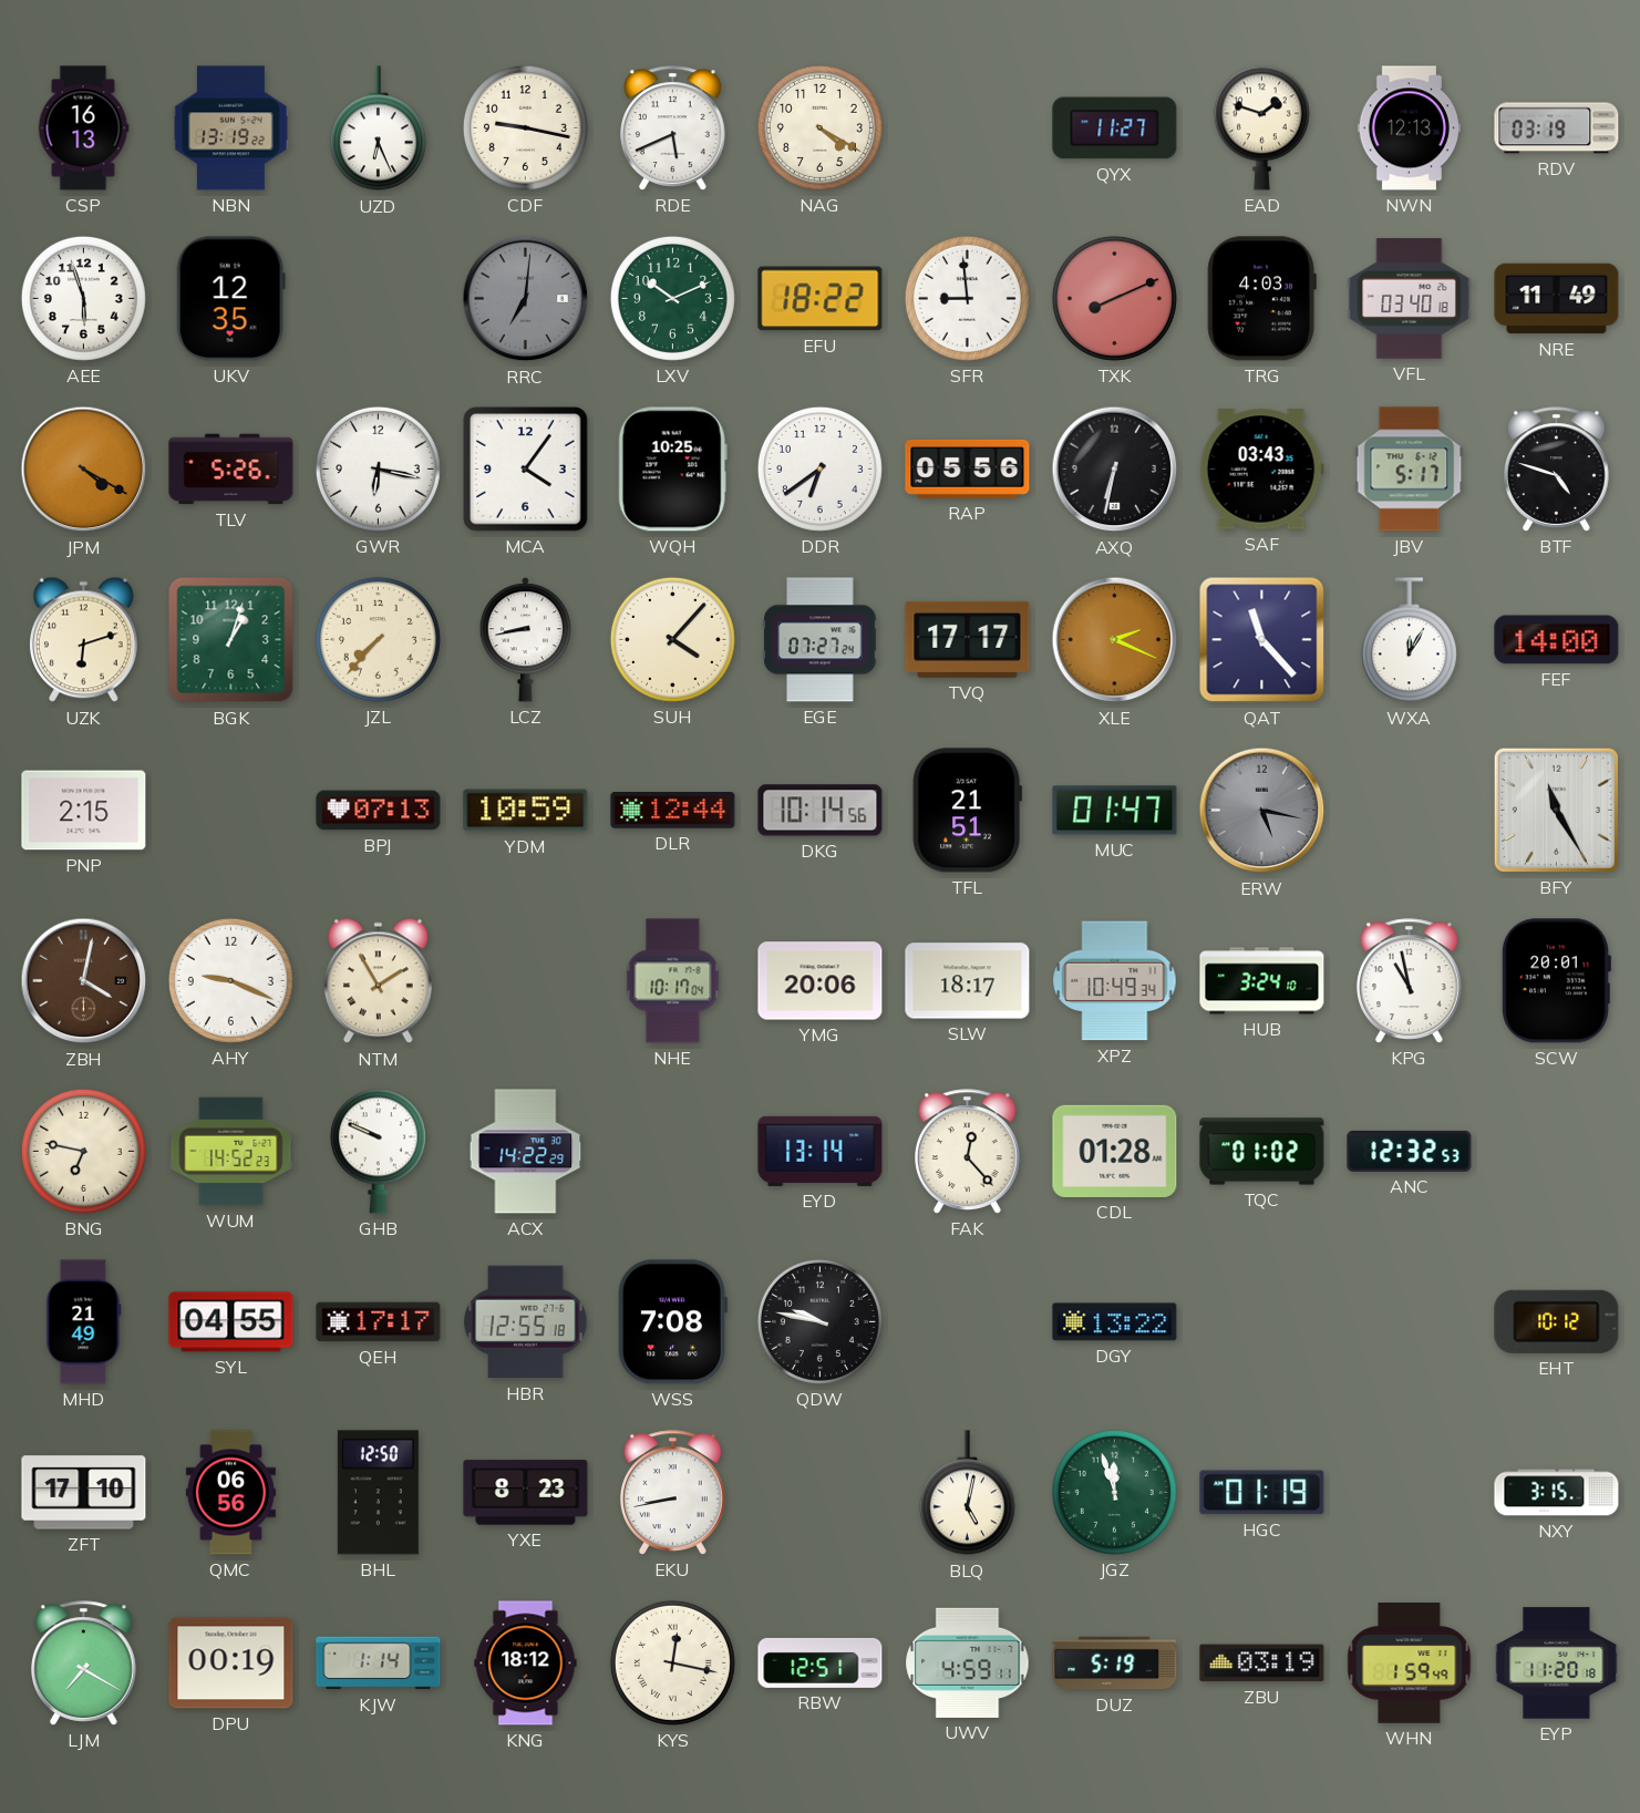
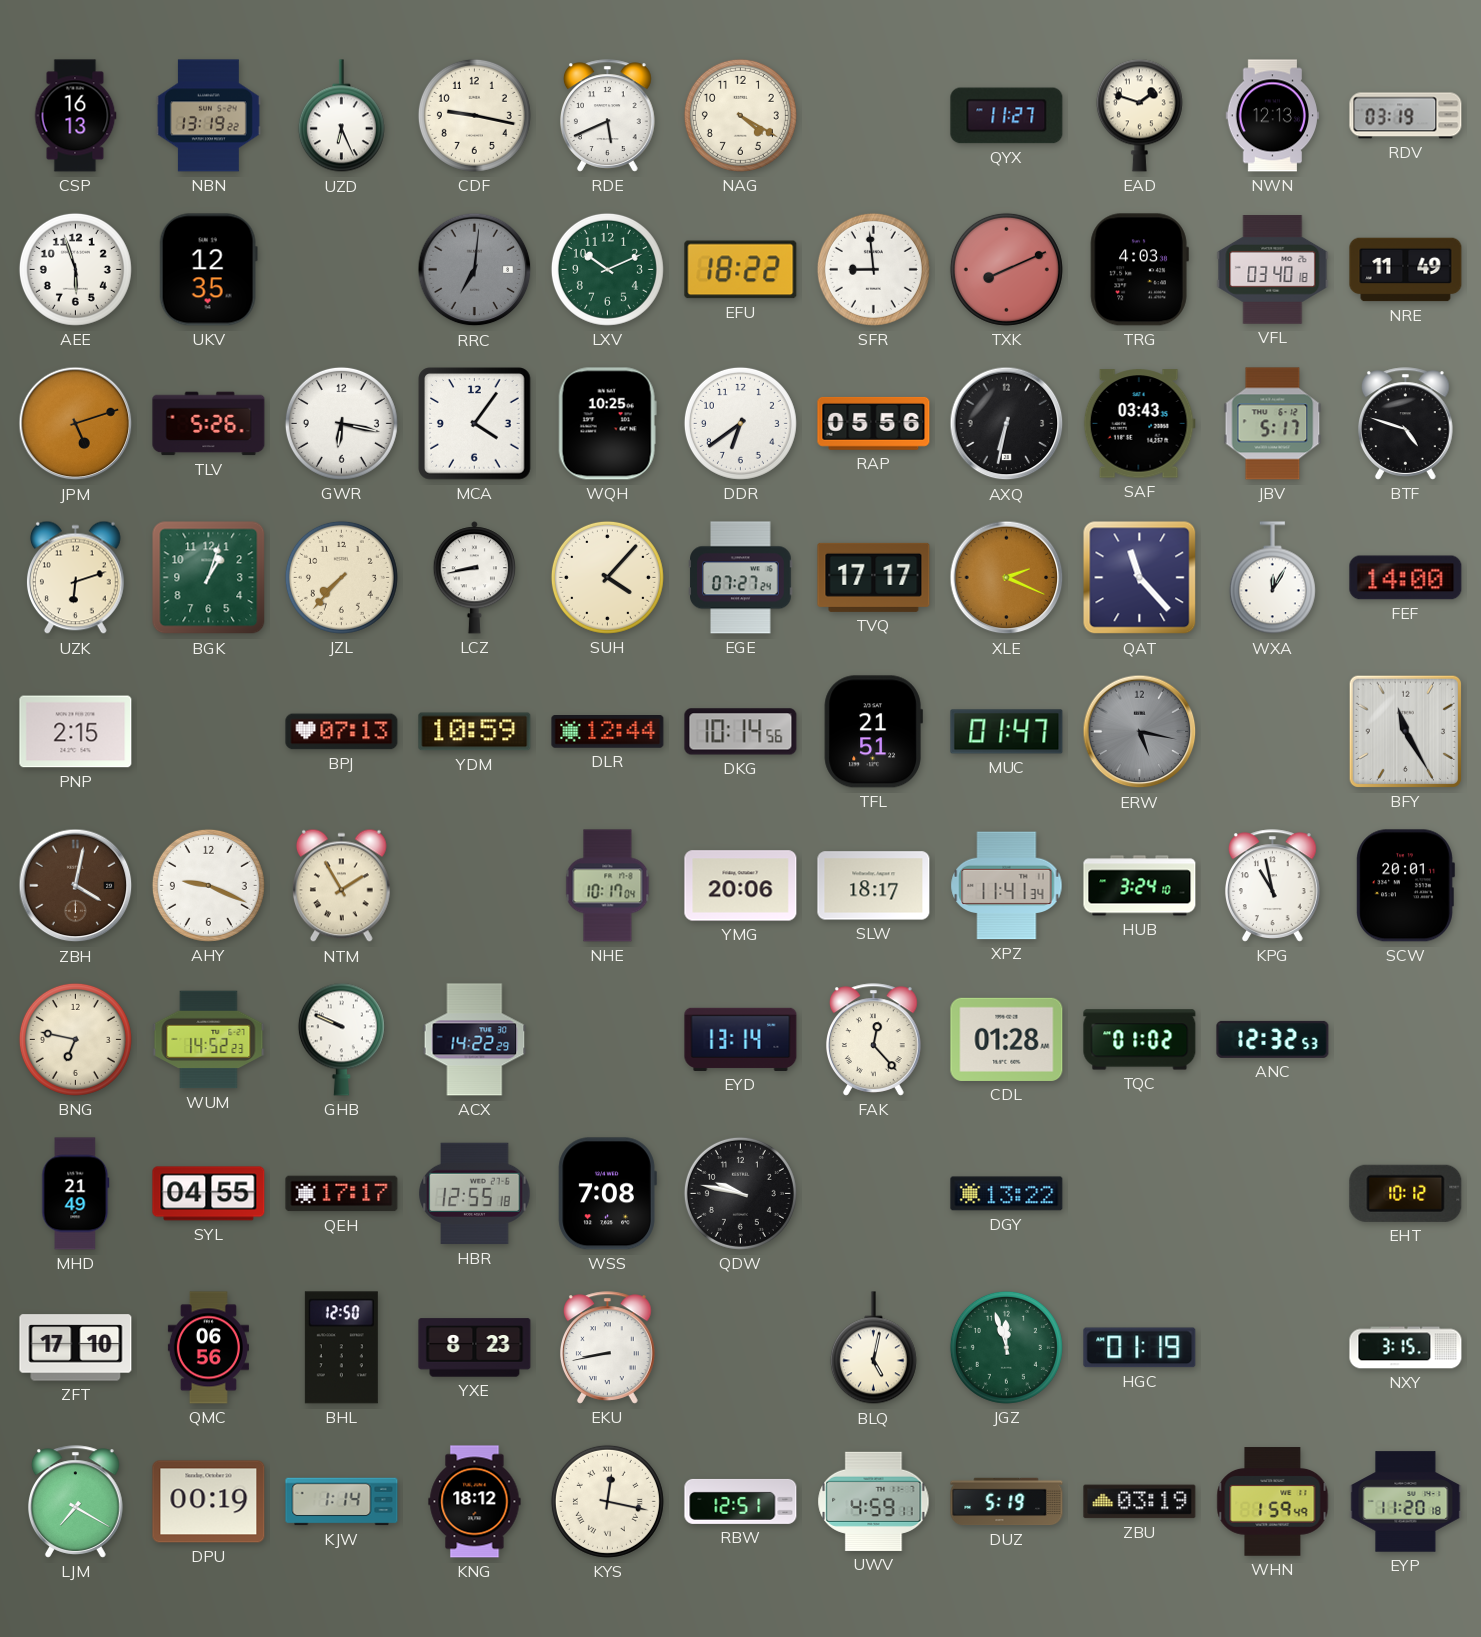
JPM: 4:20 -> 5:12
XPZ: 10:49 -> 11:41
